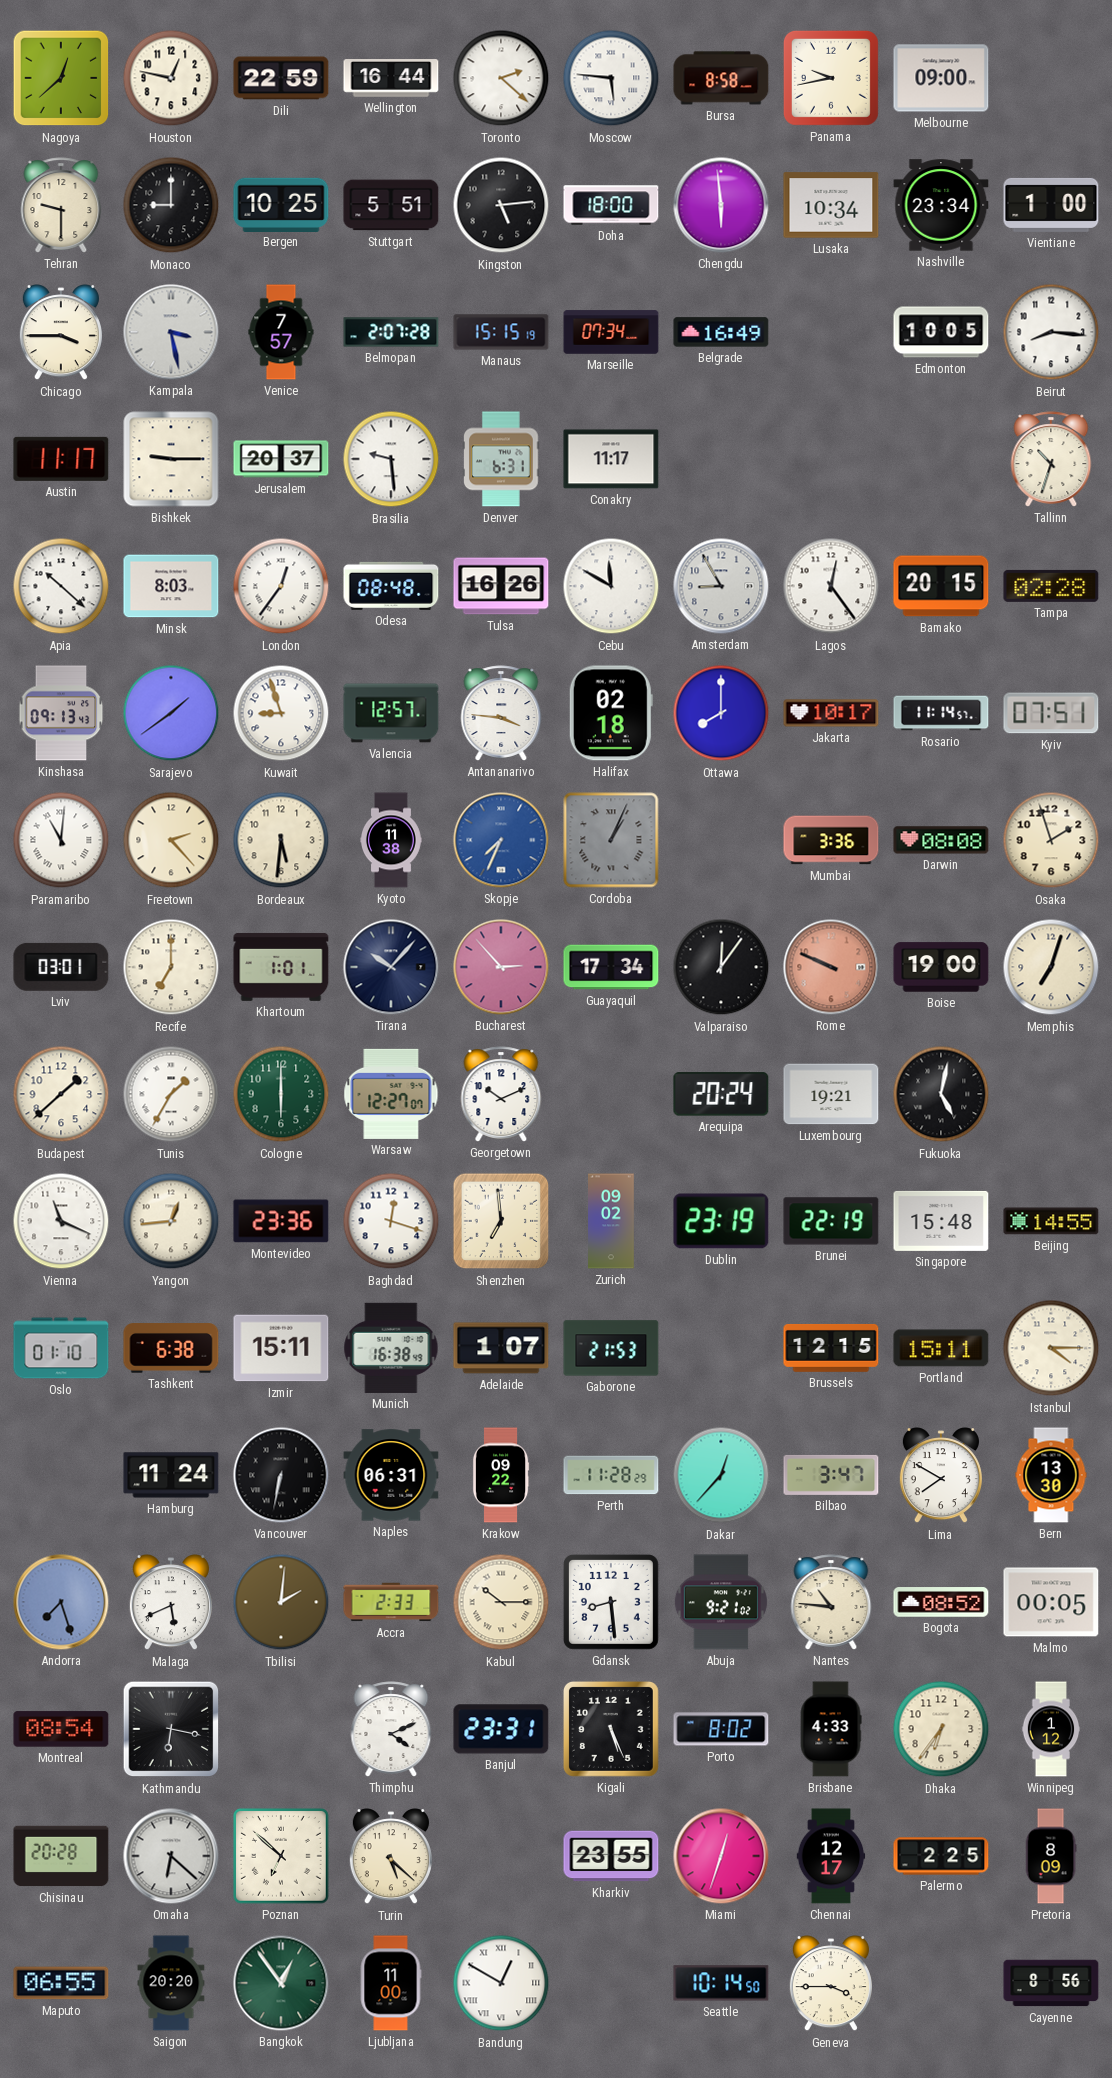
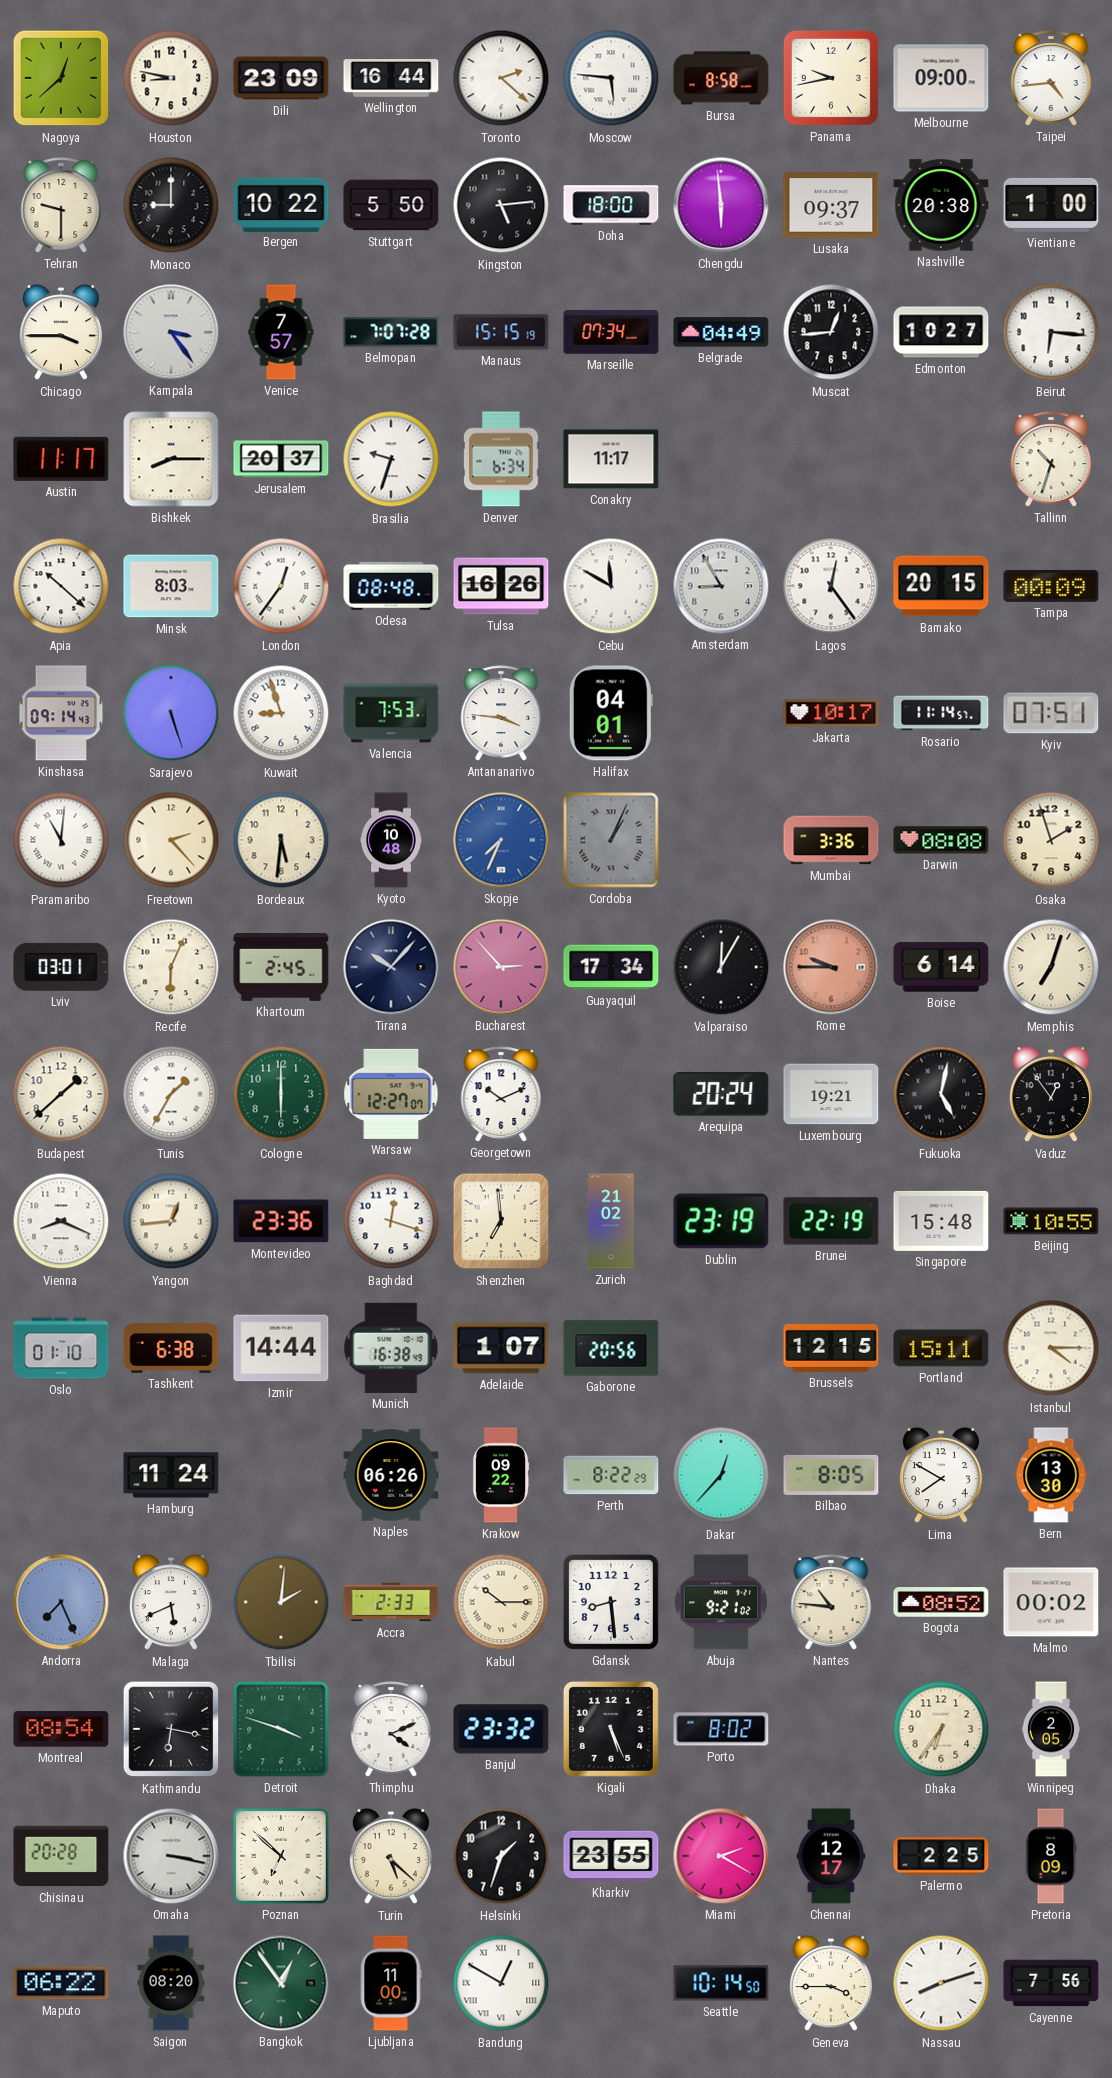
Houston: 12:47 -> 8:47
Dili: 22:59 -> 23:09
Taipei: none -> 4:44
Bergen: 10:25 -> 10:22
Stuttgart: 5:51 -> 5:50
Lusaka: 10:34 -> 09:37
Nashville: 23:34 -> 20:38
Kampala: 3:28 -> 3:24
Belmopan: 2:07 -> 7:07
Belgrade: 16:49 -> 04:49
Muscat: none -> 12:44
Edmonton: 10:05 -> 10:27
Beirut: 8:16 -> 6:16
Bishkek: 9:15 -> 8:15
Brasilia: 9:29 -> 9:33
Denver: 6:31 -> 6:34
Tampa: 02:28 -> 00:09
Kinshasa: 09:13 -> 09:14
Sarajevo: 1:39 -> 5:27
Valencia: 12:57 -> 7:53
Halifax: 02:18 -> 04:01
Ottawa: 8:00 -> none
Kyoto: 11:38 -> 10:48
Recife: 7:00 -> 6:04
Khartoum: 1:01 -> 2:45
Valparaiso: 12:06 -> 12:05
Rome: 9:49 -> 9:45
Boise: 19:00 -> 6:14
Vaduz: none -> 12:54
Vienna: 11:19 -> 8:19
Zurich: 09:02 -> 21:02
Beijing: 14:55 -> 10:55
Izmir: 15:11 -> 14:44
Gaborone: 21:53 -> 20:56
Vancouver: 6:32 -> none
Naples: 06:31 -> 06:26
Perth: 11:28 -> 8:22
Bilbao: 3:47 -> 8:05
Andorra: 7:27 -> 7:26
Malmo: 00:05 -> 00:02
Detroit: none -> 3:48
Banjul: 23:31 -> 23:32
Brisbane: 4:33 -> none
Winnipeg: 1:12 -> 2:05
Omaha: 6:22 -> 3:17
Helsinki: none -> 1:33
Miami: 12:33 -> 2:20
Maputo: 06:55 -> 06:22
Saigon: 20:20 -> 08:20
Nassau: none -> 8:12
Cayenne: 8:56 -> 7:56
